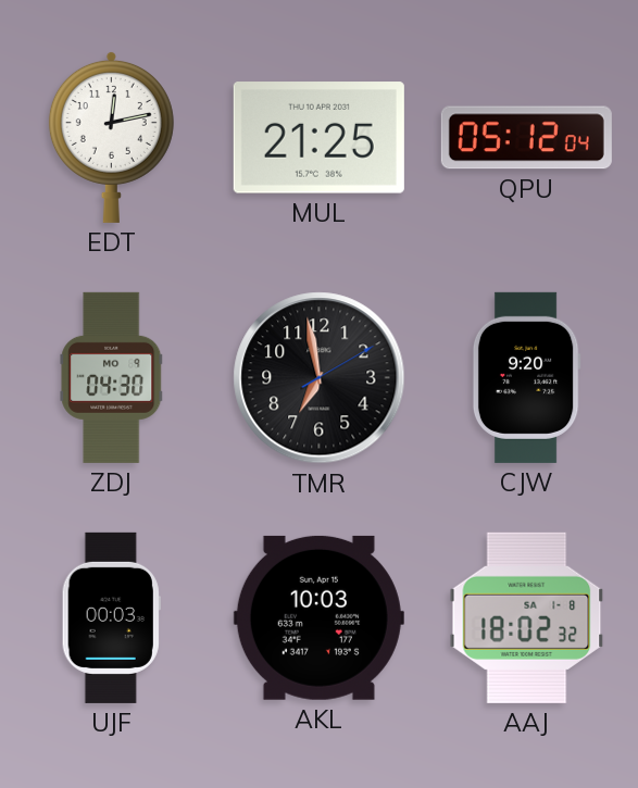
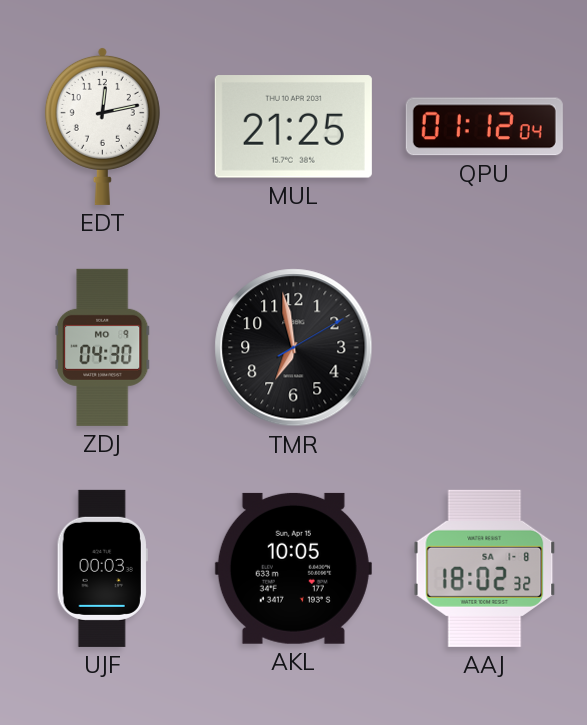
QPU: 05:12 -> 01:12
CJW: 9:20 -> none
AKL: 10:03 -> 10:05
